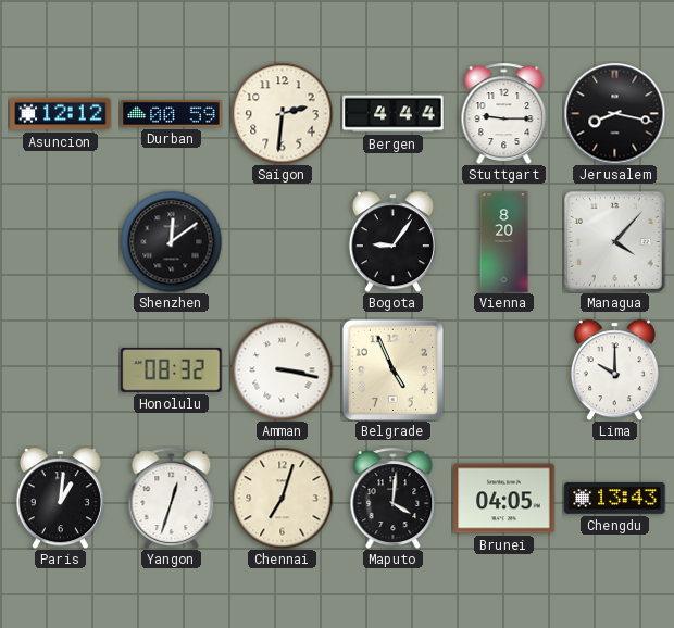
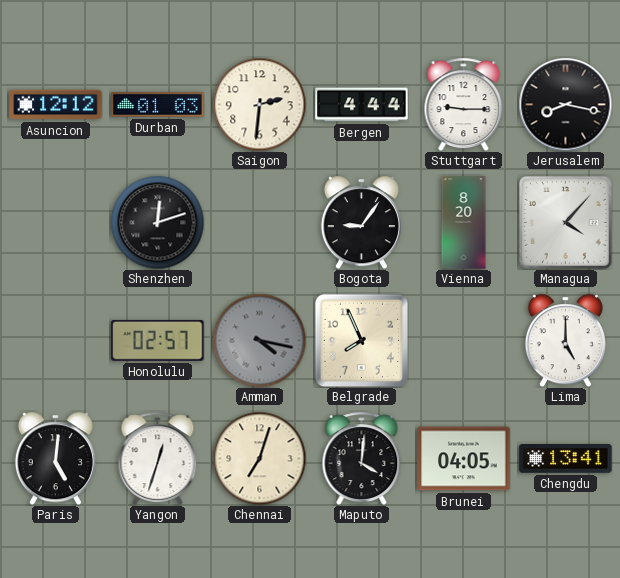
Durban: 00:59 -> 01:03
Shenzhen: 12:09 -> 12:12
Honolulu: 08:32 -> 02:57
Amman: 3:17 -> 4:17
Amman dial: white -> grey
Belgrade: 4:56 -> 7:56
Lima: 10:00 -> 5:00
Paris: 1:01 -> 5:01
Chengdu: 13:43 -> 13:41
